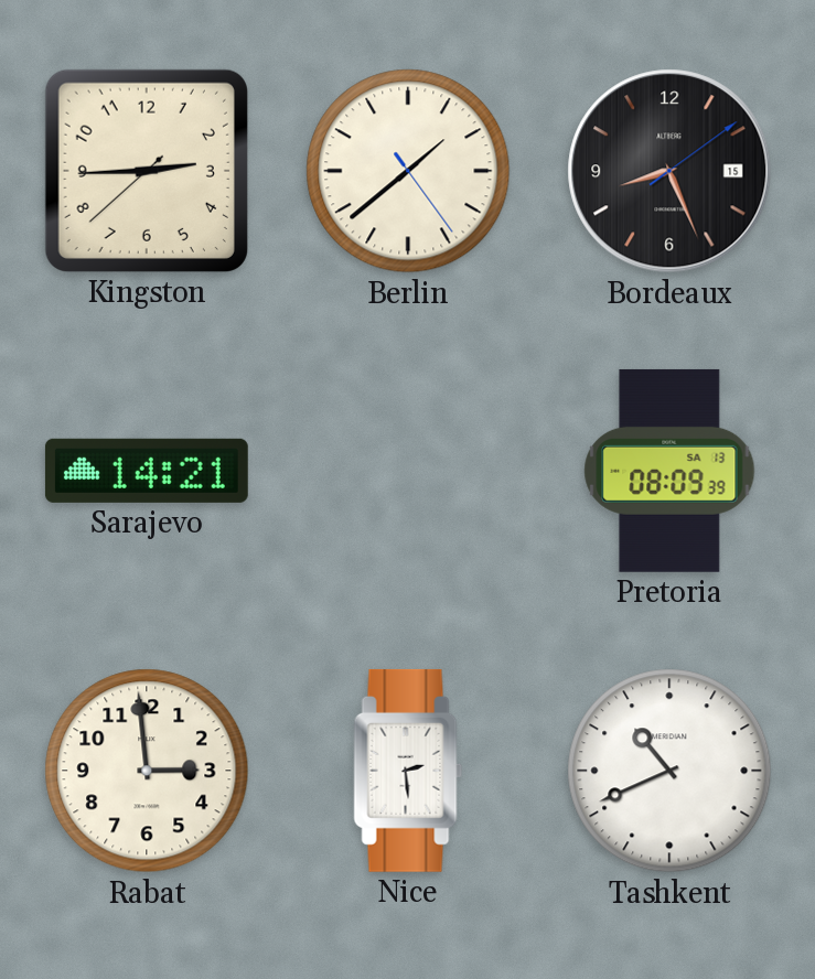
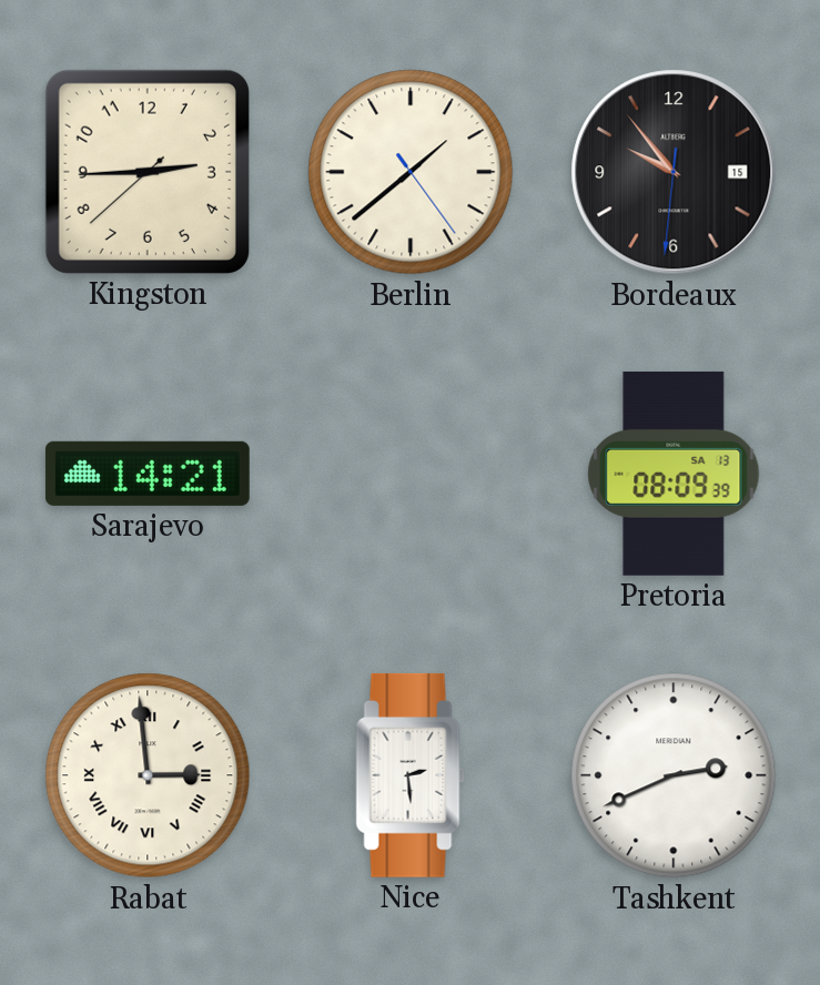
Bordeaux: 8:26 -> 9:53
Rabat numerals: Arabic -> Roman
Tashkent: 10:41 -> 2:41
